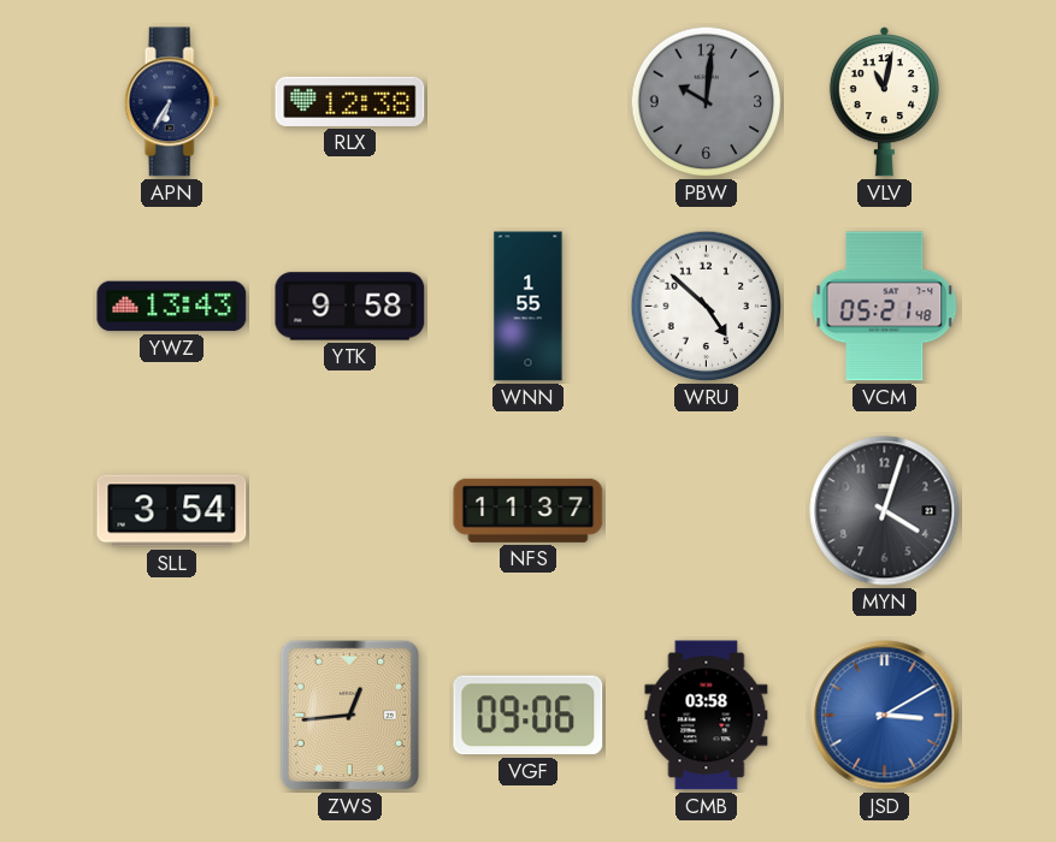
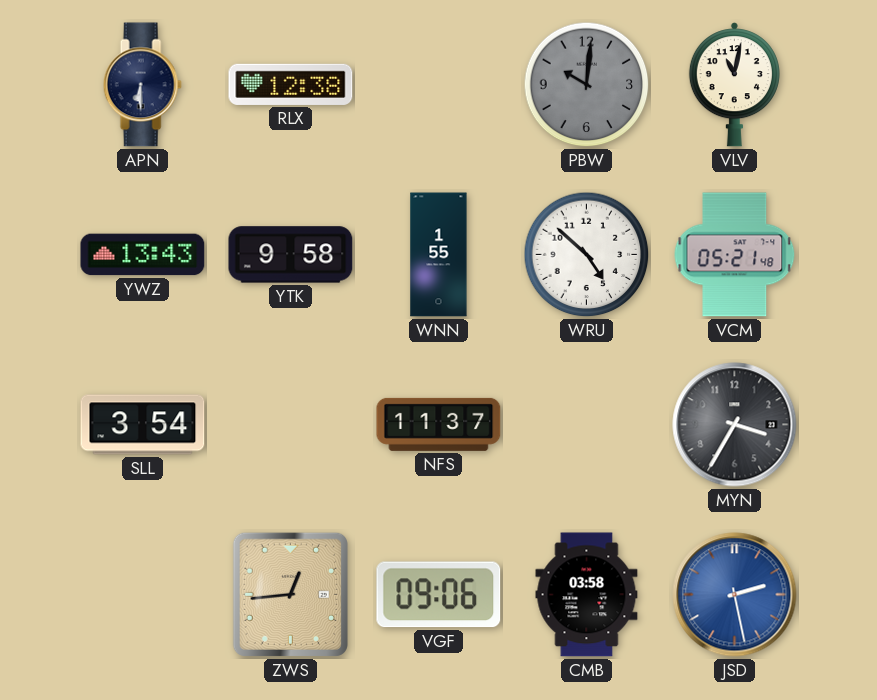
APN: 6:35 -> 6:30
MYN: 4:03 -> 3:35
JSD: 3:10 -> 2:28
